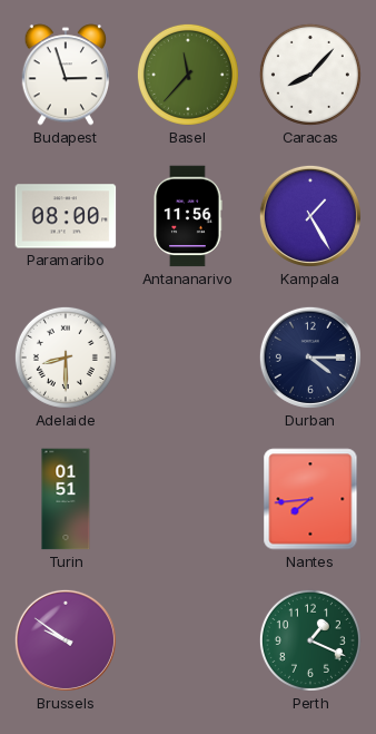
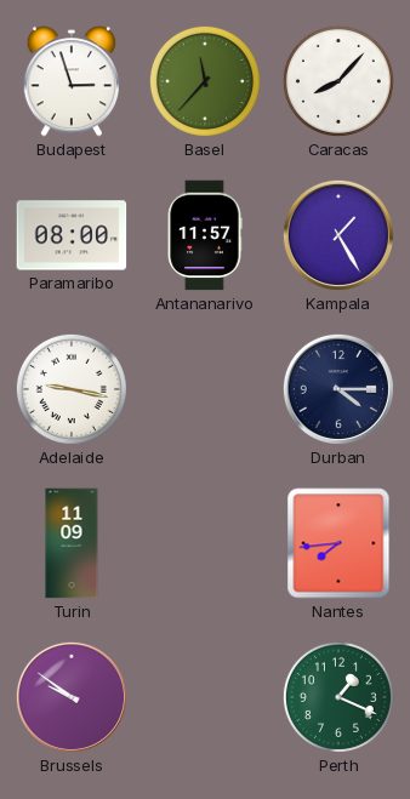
Antananarivo: 11:56 -> 11:57
Adelaide: 8:30 -> 9:17
Turin: 01:51 -> 11:09
